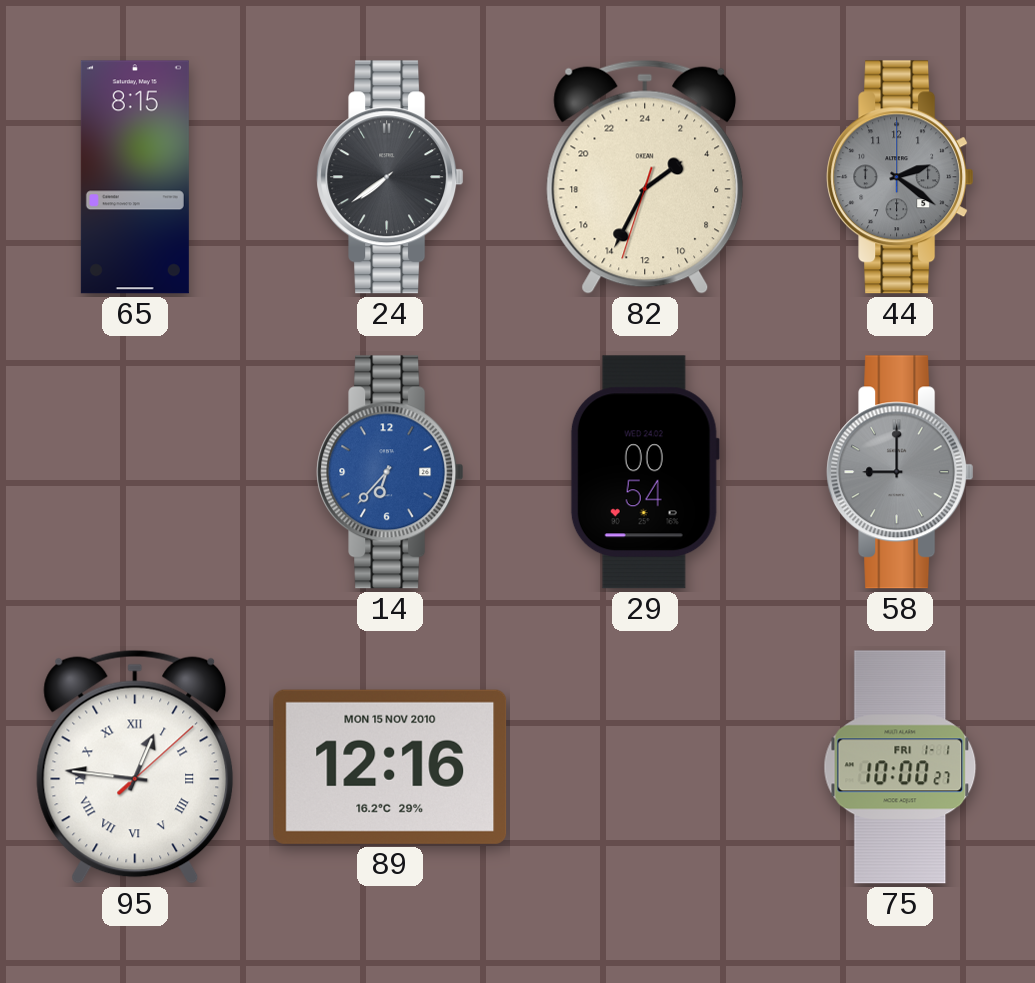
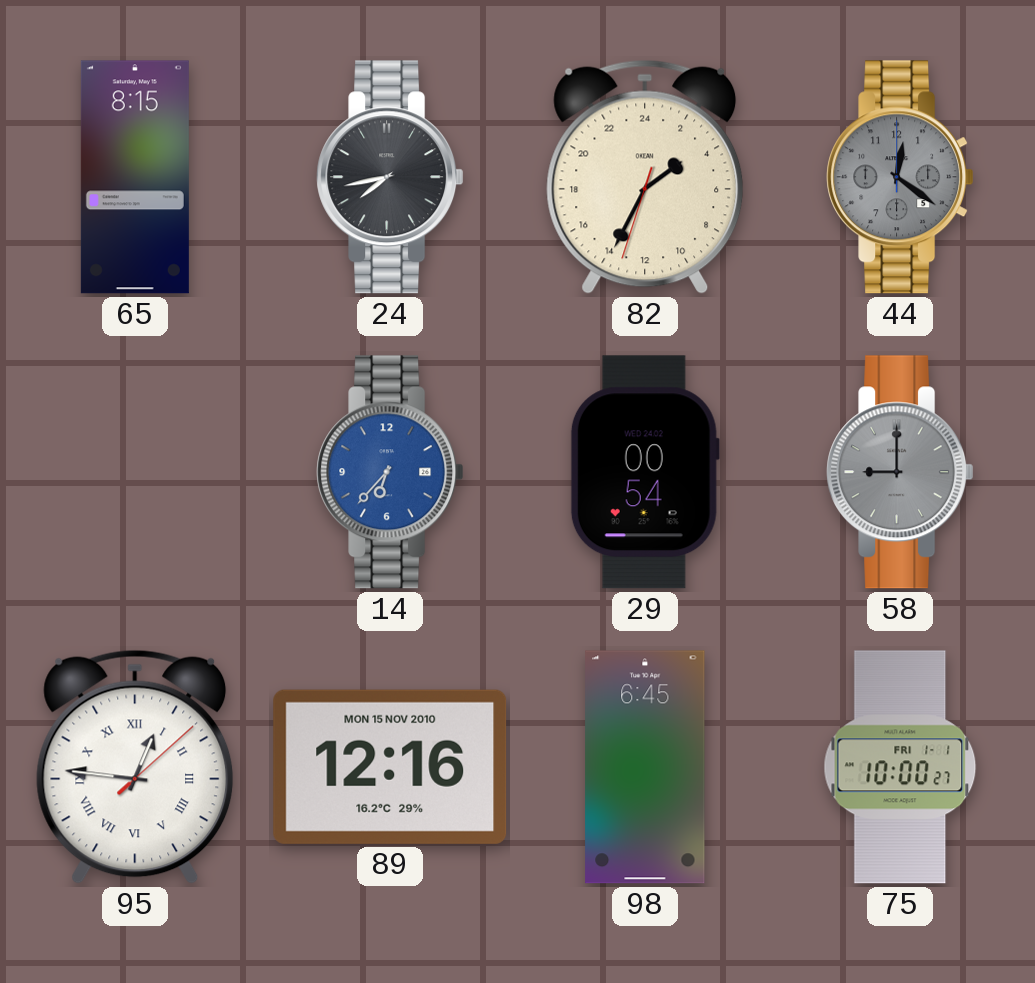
24: 7:39 -> 7:43
44: 2:21 -> 12:21
98: none -> 6:45
